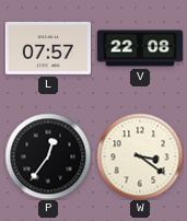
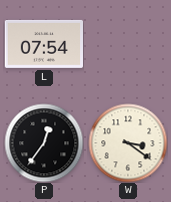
L: 07:57 -> 07:54
V: 22:08 -> none
